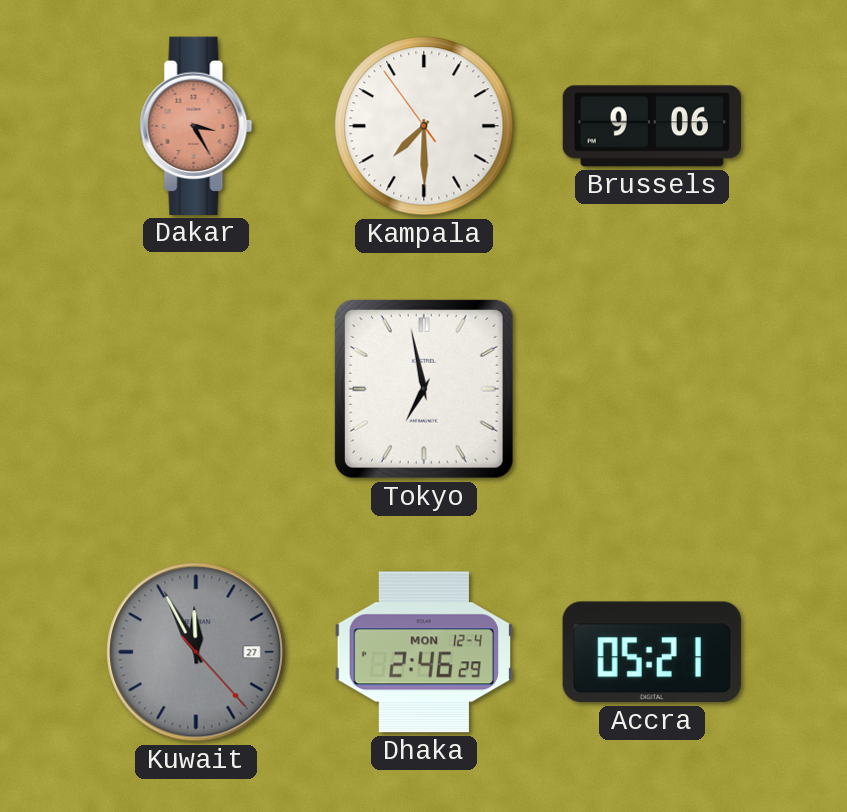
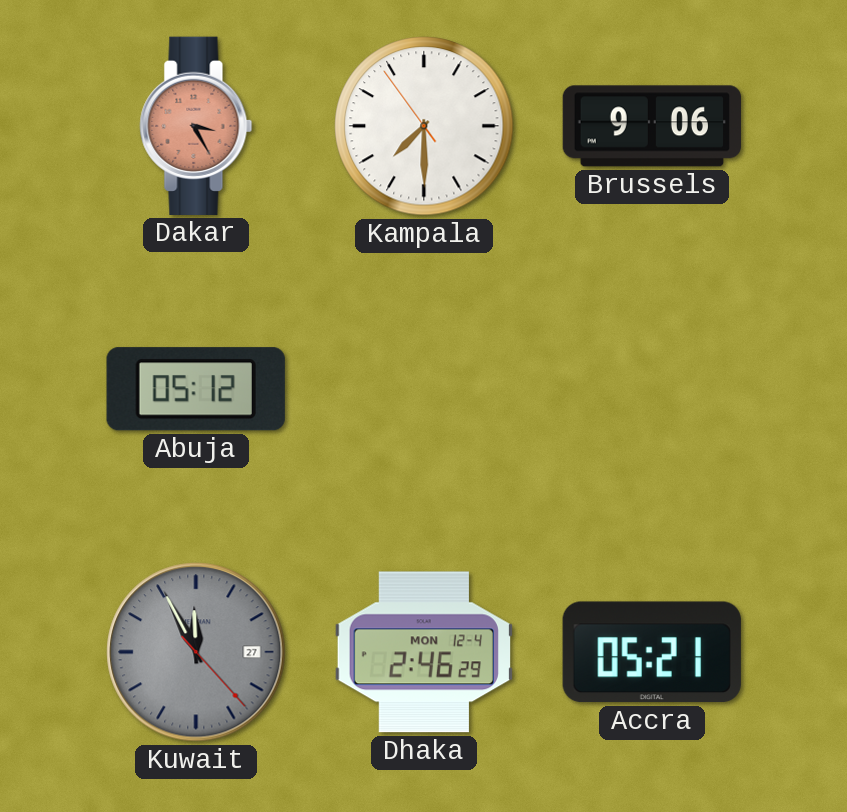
Abuja: none -> 05:12
Tokyo: 6:58 -> none
